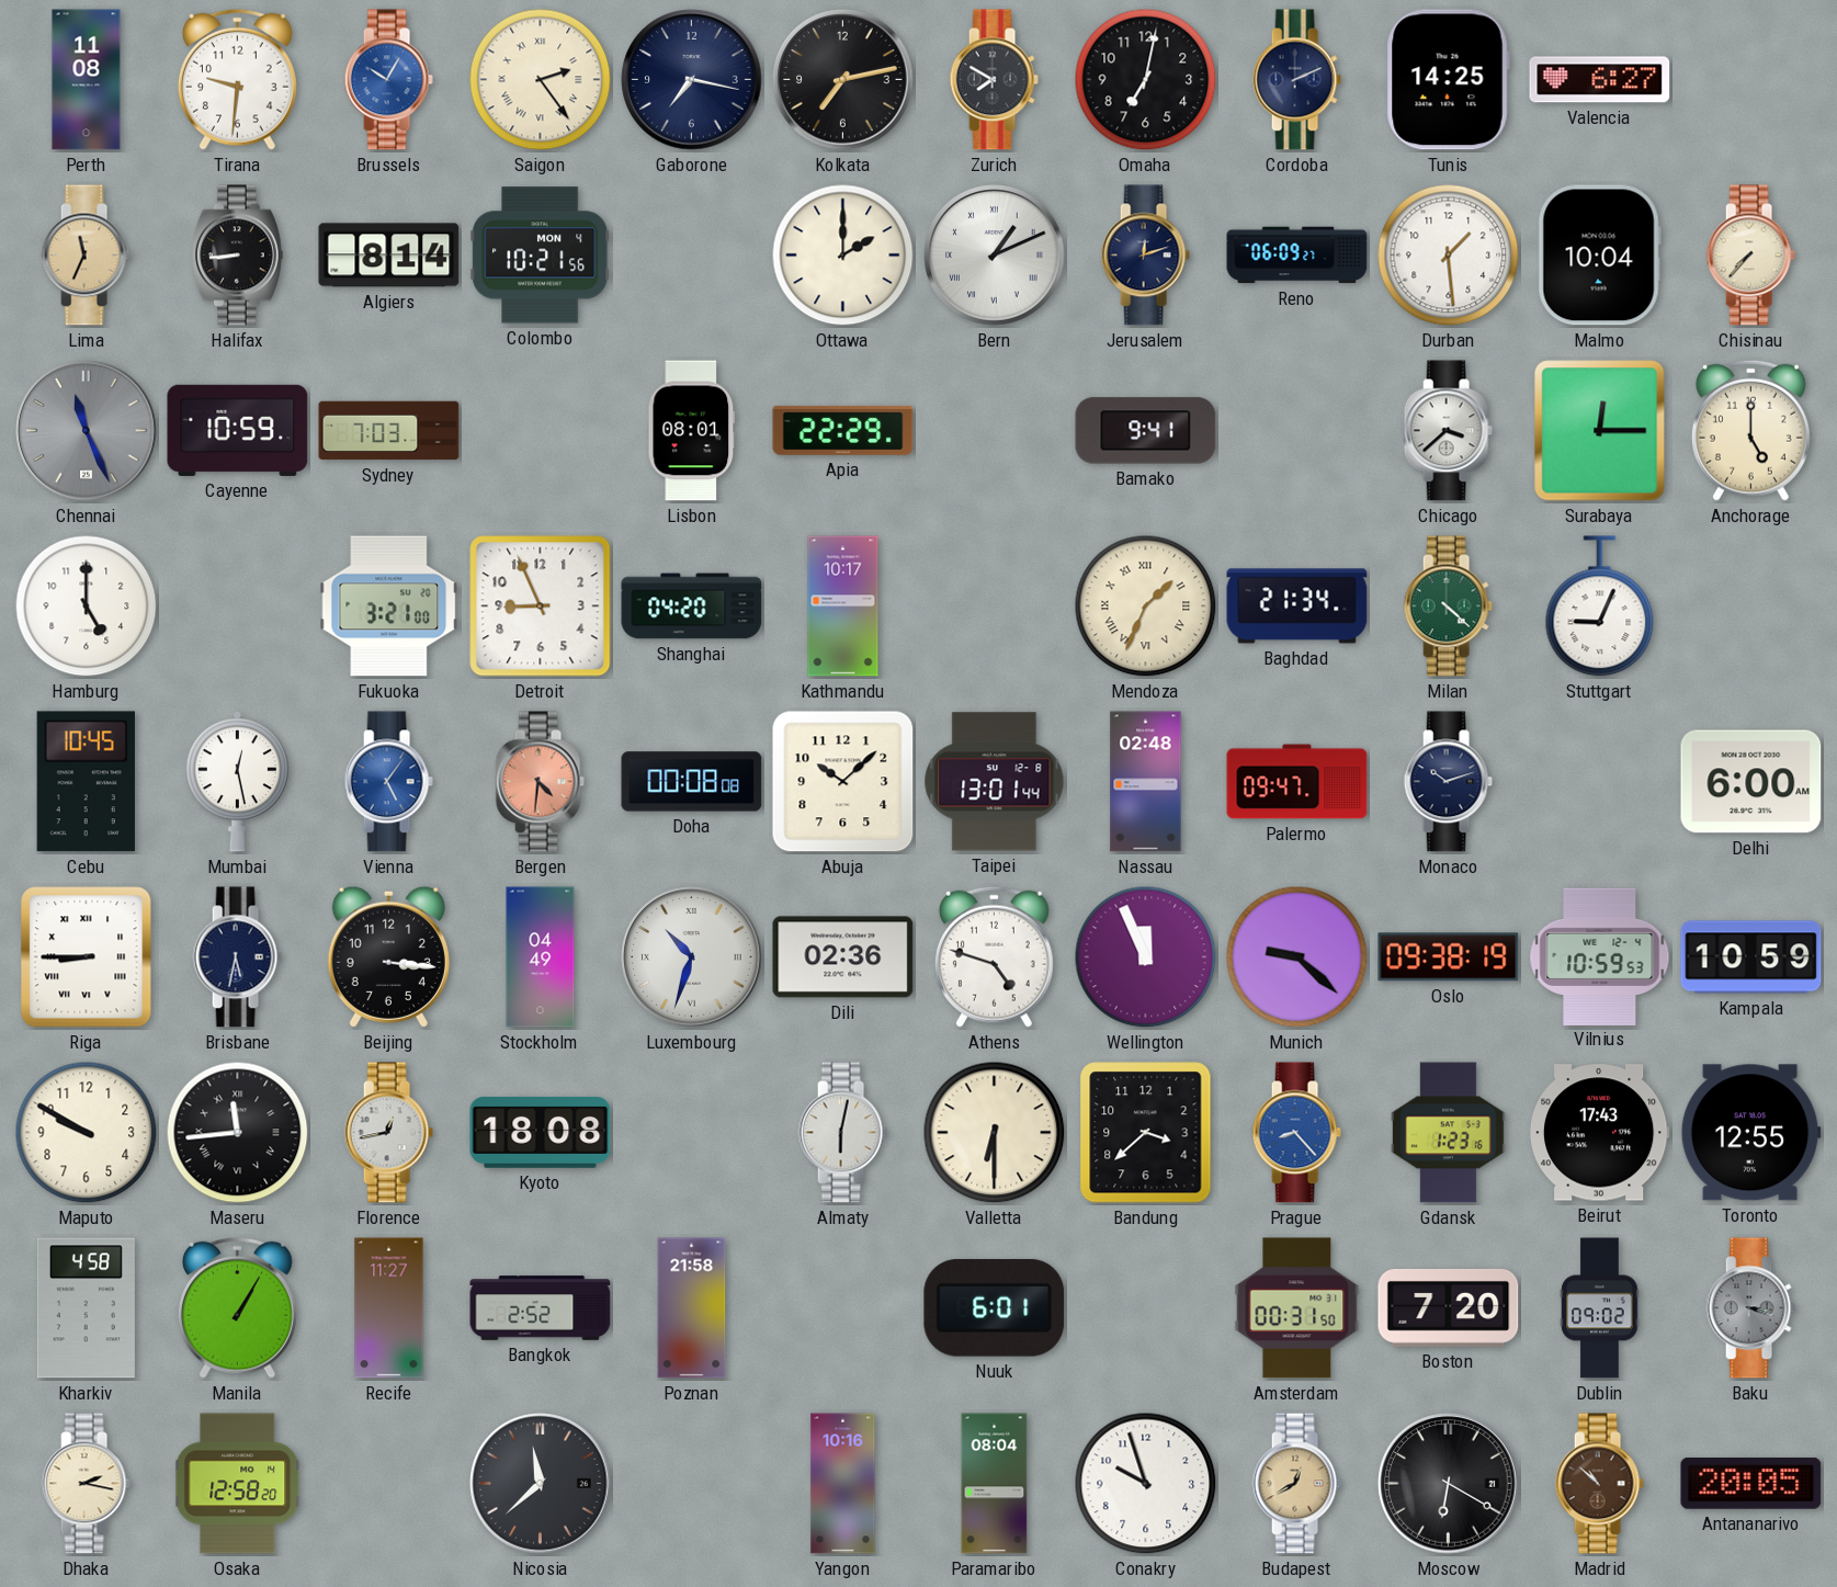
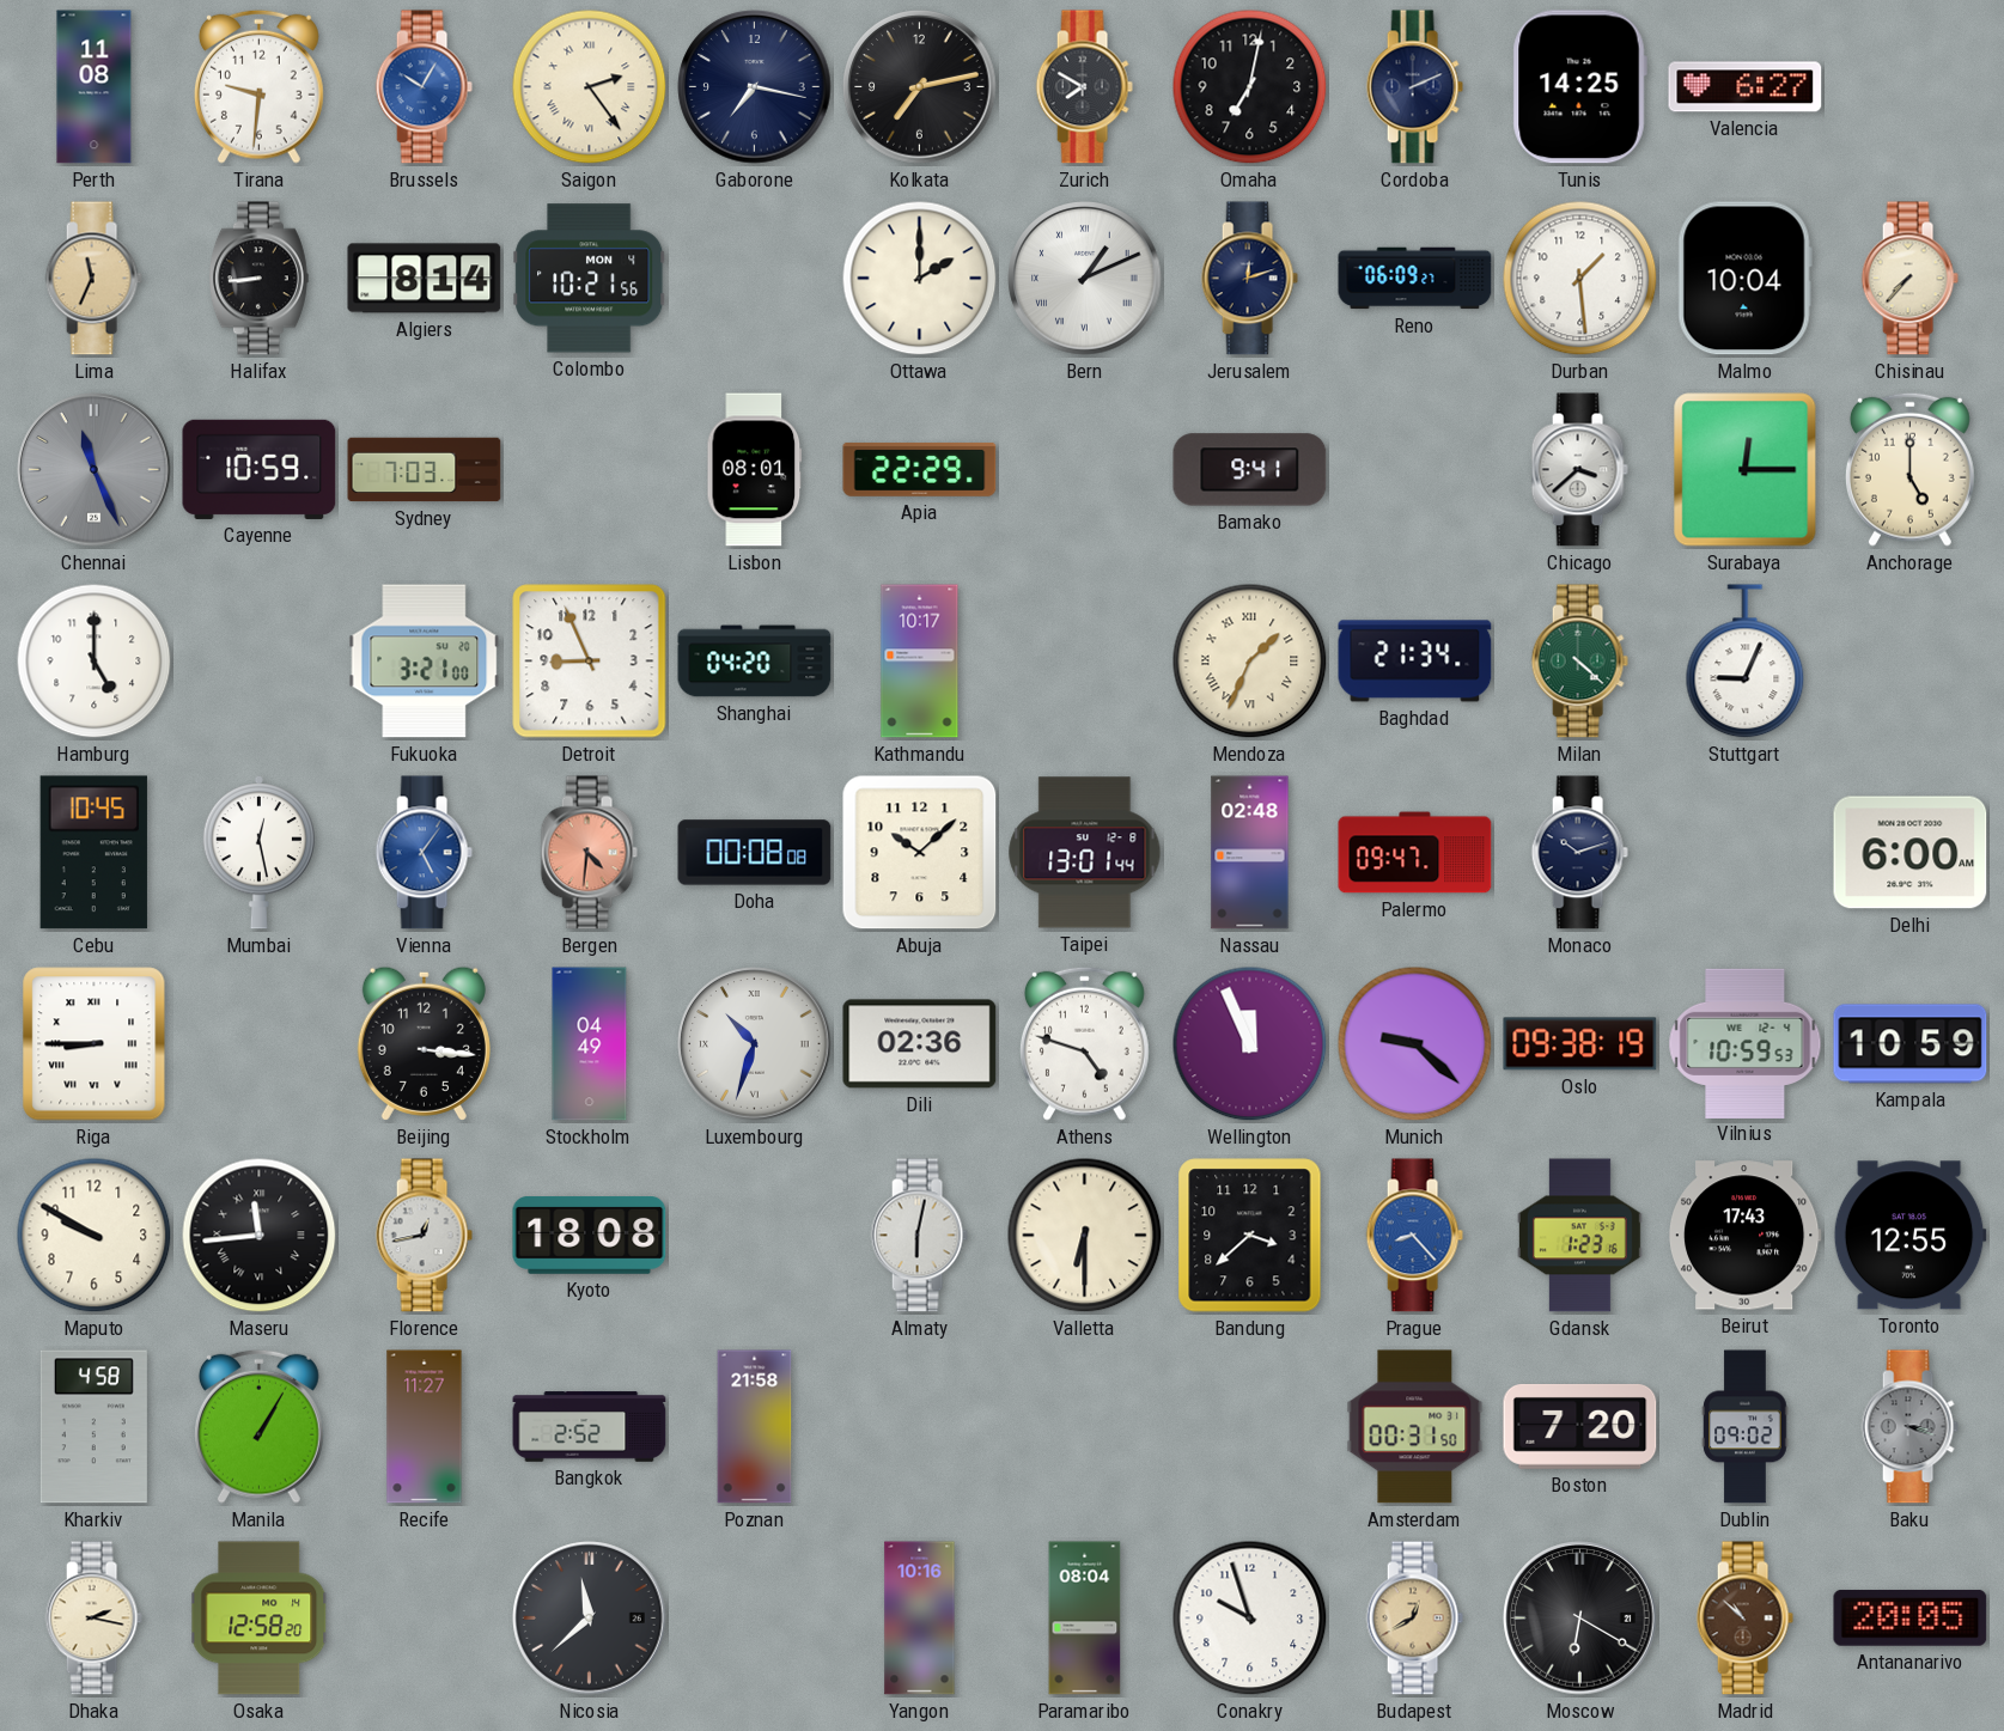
Brisbane: 5:32 -> none
Nuuk: 6:01 -> none
